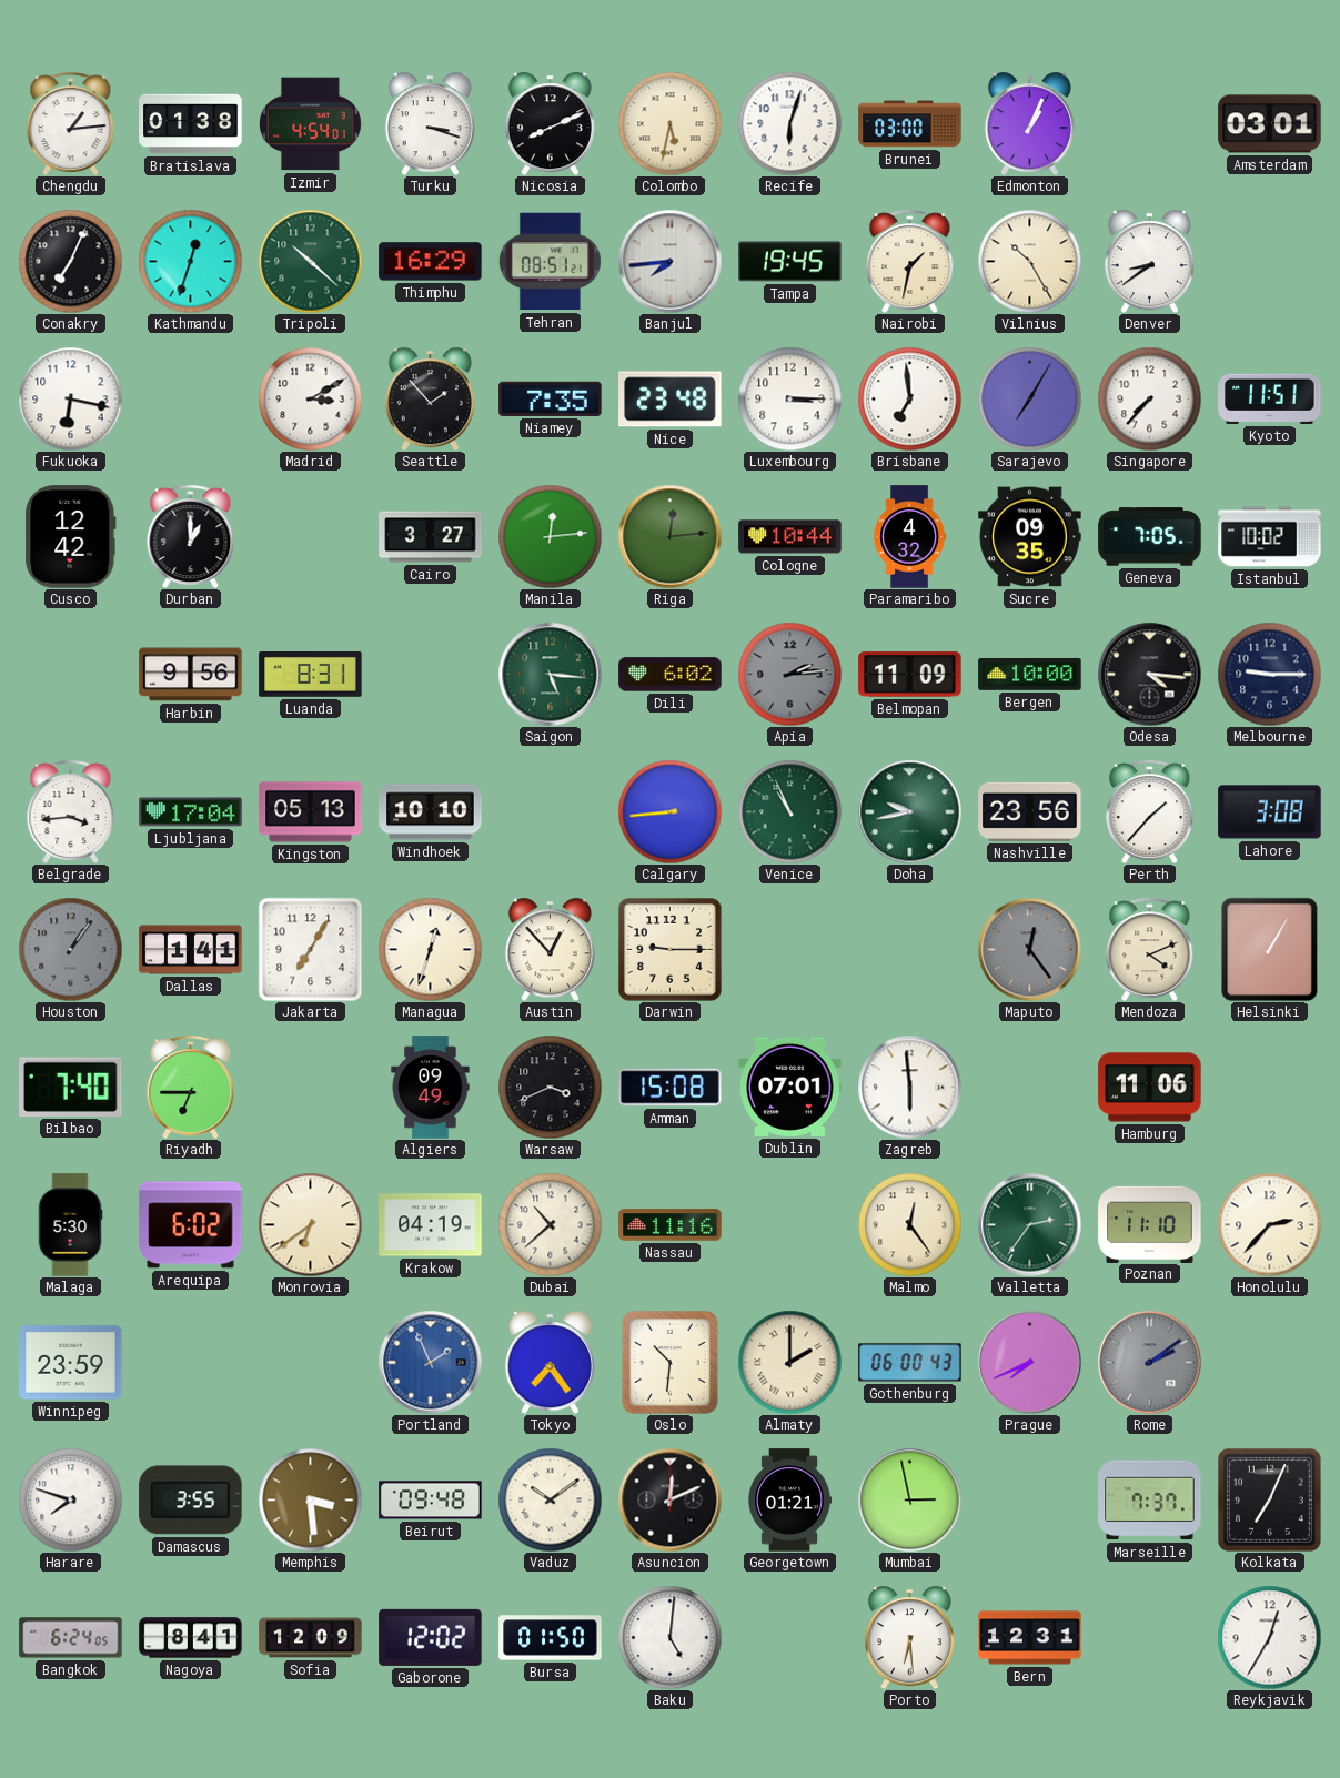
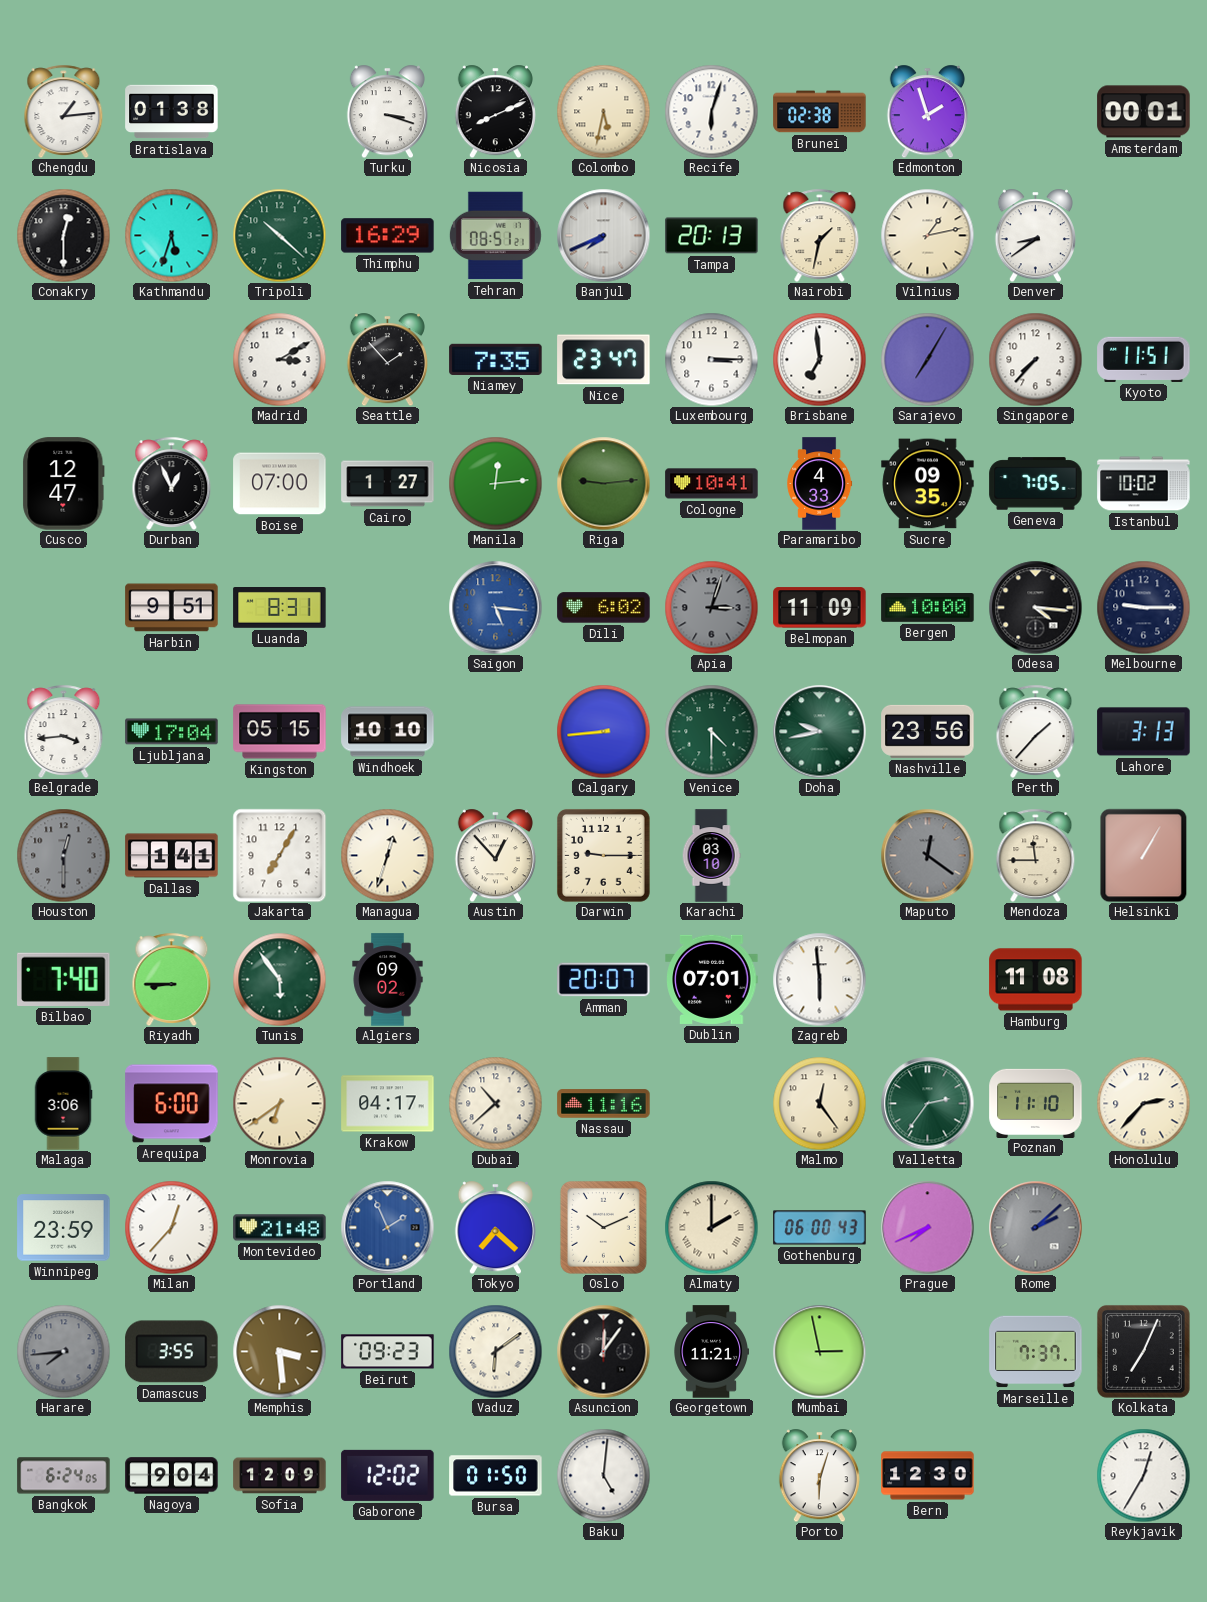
Izmir: 4:54 -> none
Brunei: 03:00 -> 02:38
Edmonton: 1:04 -> 1:57
Amsterdam: 03:01 -> 00:01
Conakry: 7:04 -> 12:30
Kathmandu: 12:33 -> 5:33
Banjul: 7:44 -> 7:41
Tampa: 19:45 -> 20:13
Vilnius: 10:25 -> 1:13
Fukuoka: 6:17 -> none
Nice: 23:48 -> 23:47
Cusco: 12:42 -> 12:47
Durban: 1:00 -> 12:56
Boise: none -> 07:00
Cairo: 3:27 -> 1:27
Riga: 12:14 -> 9:14
Cologne: 10:44 -> 10:41
Paramaribo: 4:32 -> 4:33
Harbin: 9:56 -> 9:51
Saigon dial: green -> blue
Apia: 2:14 -> 3:03
Kingston: 05:13 -> 05:15
Venice: 10:56 -> 4:30
Lahore: 3:08 -> 3:13
Houston: 1:06 -> 12:30
Karachi: none -> 03:10
Maputo: 12:24 -> 12:21
Mendoza: 4:11 -> 11:45
Riyadh: 6:45 -> 8:45
Tunis: none -> 5:54
Algiers: 09:49 -> 09:02
Warsaw: 3:41 -> none
Amman: 15:08 -> 20:07
Hamburg: 11:06 -> 11:08
Malaga: 5:30 -> 3:06
Arequipa: 6:02 -> 6:00
Krakow: 04:19 -> 04:17
Milan: none -> 12:37
Montevideo: none -> 21:48
Tokyo: 7:24 -> 7:22
Oslo: 10:31 -> 10:11
Rome: 2:09 -> 2:08
Harare: 7:48 -> 7:44
Harare dial: white -> grey
Beirut: 09:48 -> 09:23
Vaduz: 10:09 -> 6:09
Asuncion: 12:11 -> 12:06
Georgetown: 01:21 -> 11:21
Nagoya: 8:41 -> 9:04
Porto: 6:29 -> 6:03
Bern: 12:31 -> 12:30
